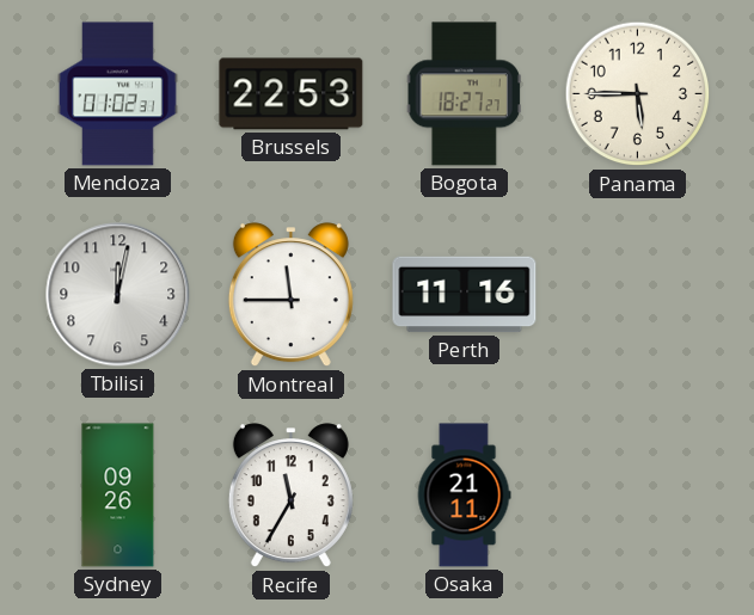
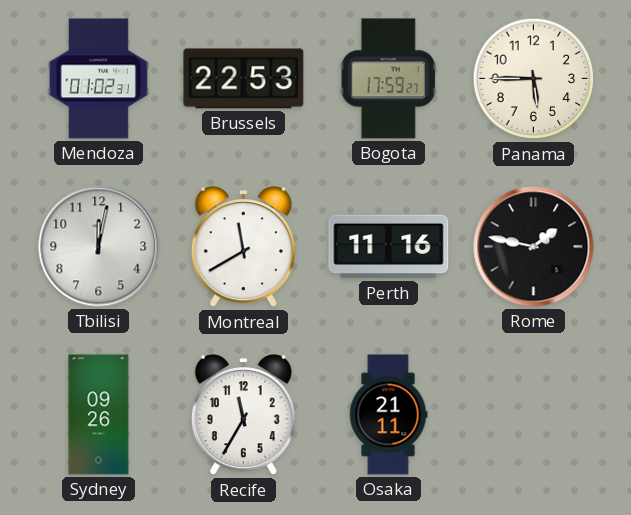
Bogota: 18:27 -> 17:59
Montreal: 11:45 -> 11:40
Rome: none -> 1:47
